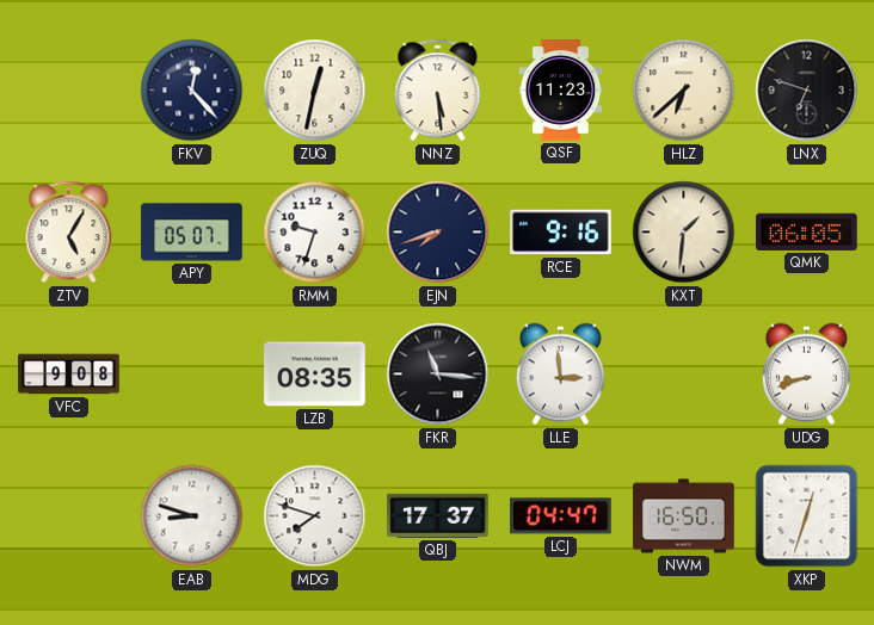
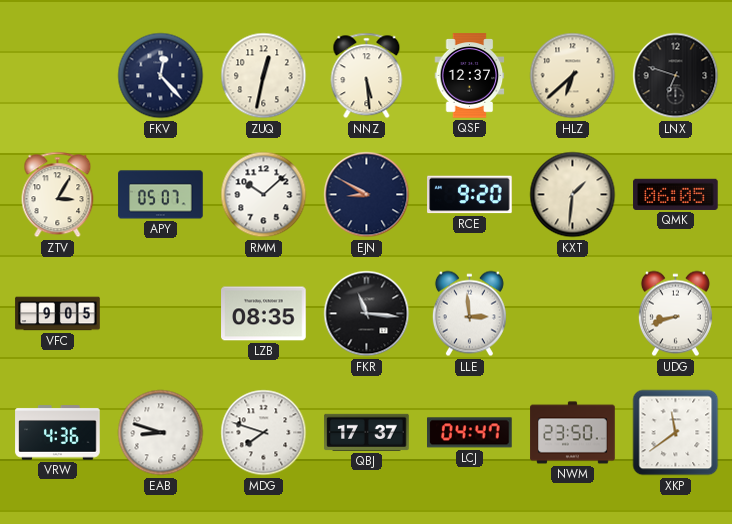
QSF: 11:23 -> 12:37
ZTV: 5:05 -> 3:05
RMM: 9:33 -> 10:08
EJN: 7:42 -> 8:50
RCE: 9:16 -> 9:20
VFC: 9:08 -> 9:05
VRW: none -> 4:36
NWM: 16:50 -> 23:50
XKP: 12:33 -> 11:39
